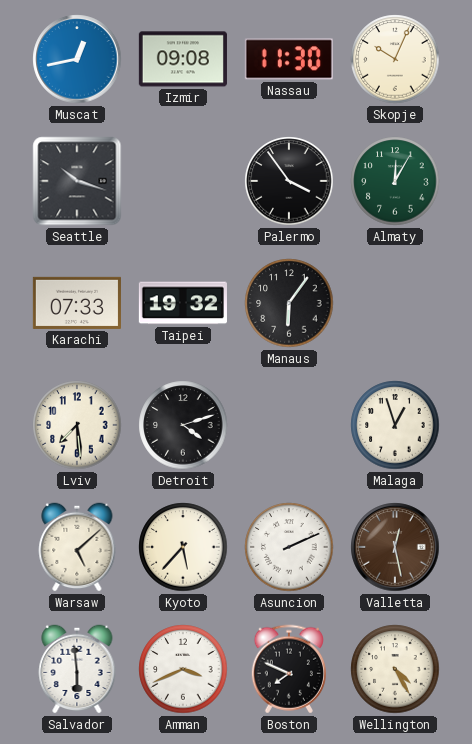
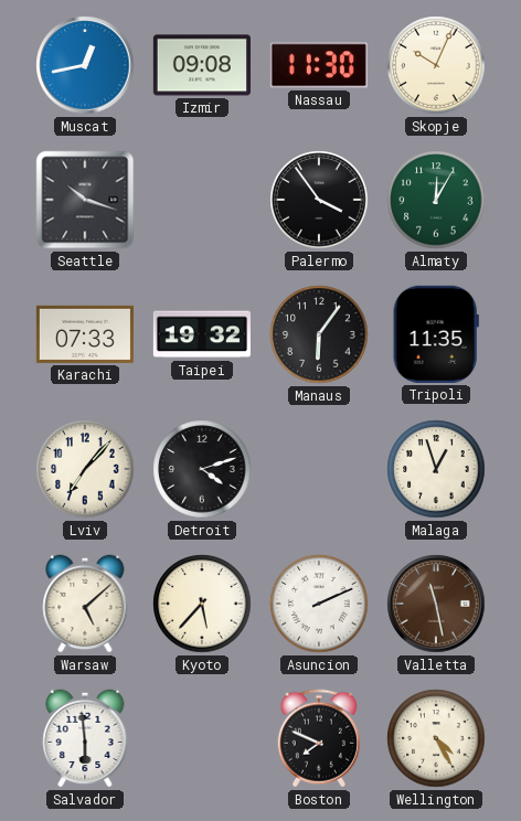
Tripoli: none -> 11:35
Lviv: 7:29 -> 7:07
Valletta: 12:28 -> 11:28
Amman: 3:41 -> none
